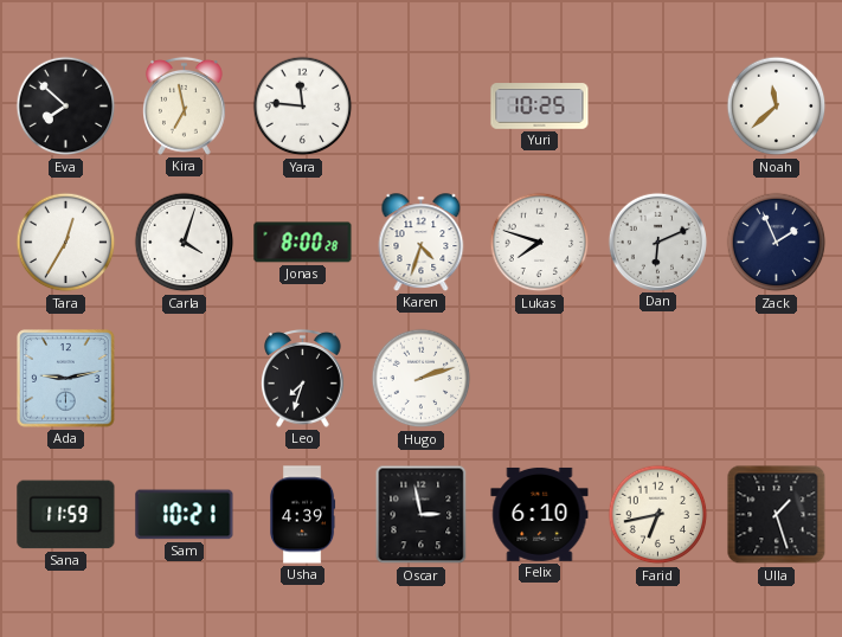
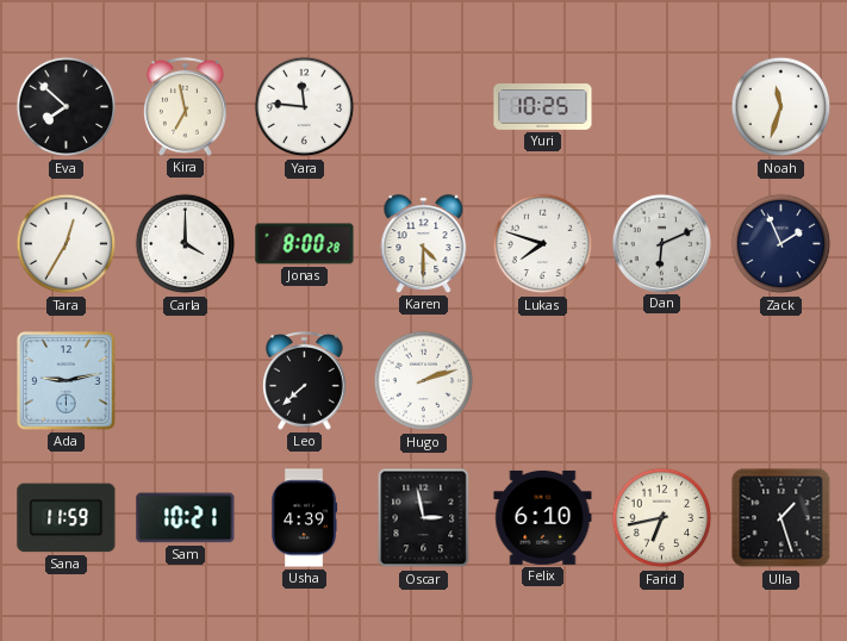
Noah: 11:38 -> 11:33
Carla: 4:03 -> 4:00
Karen: 4:33 -> 4:30
Leo: 7:33 -> 7:38
